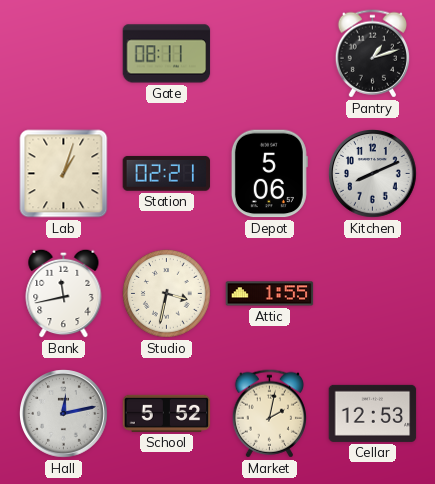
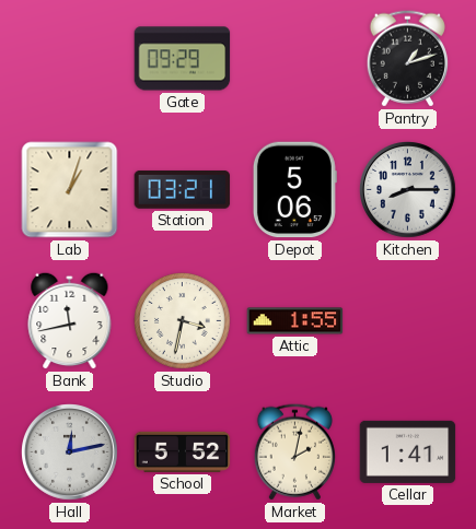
Gate: 08:11 -> 09:29
Station: 02:21 -> 03:21
Kitchen: 8:11 -> 8:15
Cellar: 12:53 -> 1:41
